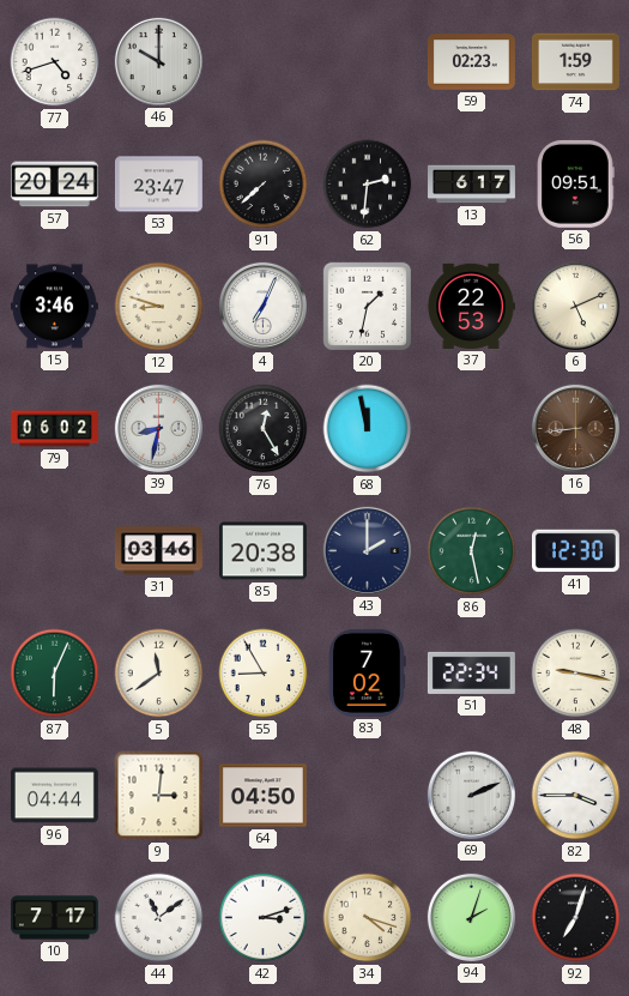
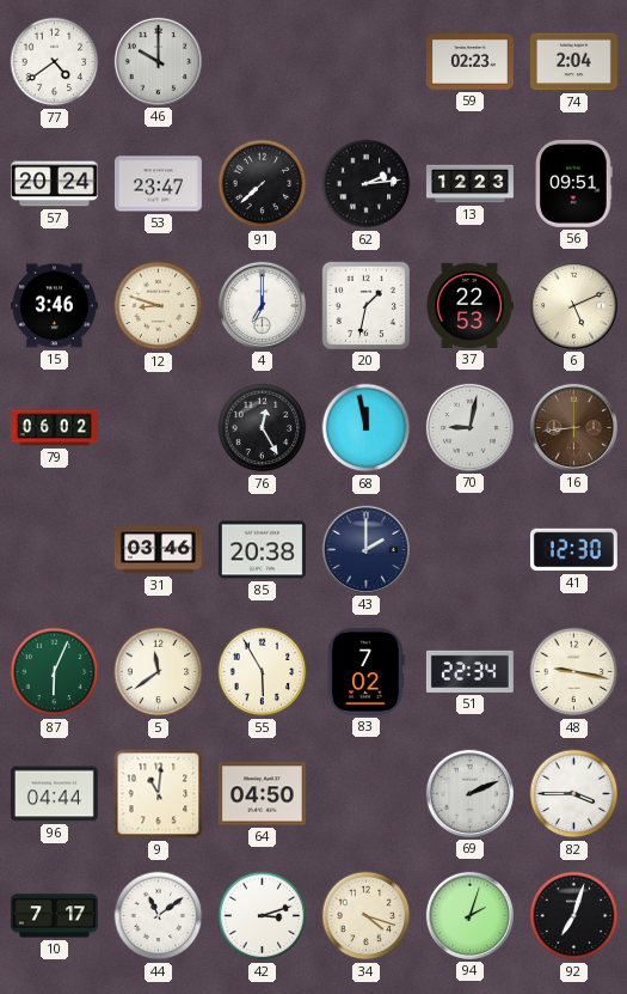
77: 4:42 -> 4:39
74: 1:59 -> 2:04
62: 2:31 -> 2:14
13: 6:17 -> 12:23
4: 7:04 -> 7:00
39: 8:32 -> none
70: none -> 9:02
86: 12:28 -> none
55: 8:55 -> 5:55
9: 3:01 -> 11:01
